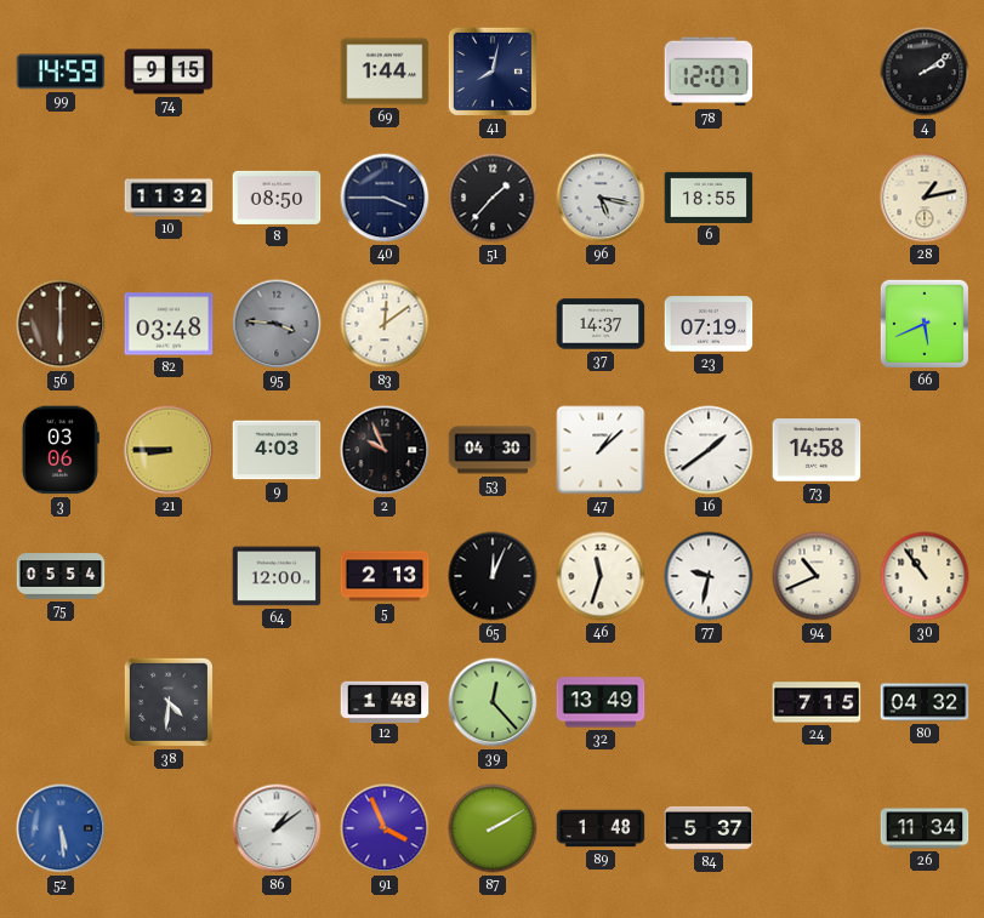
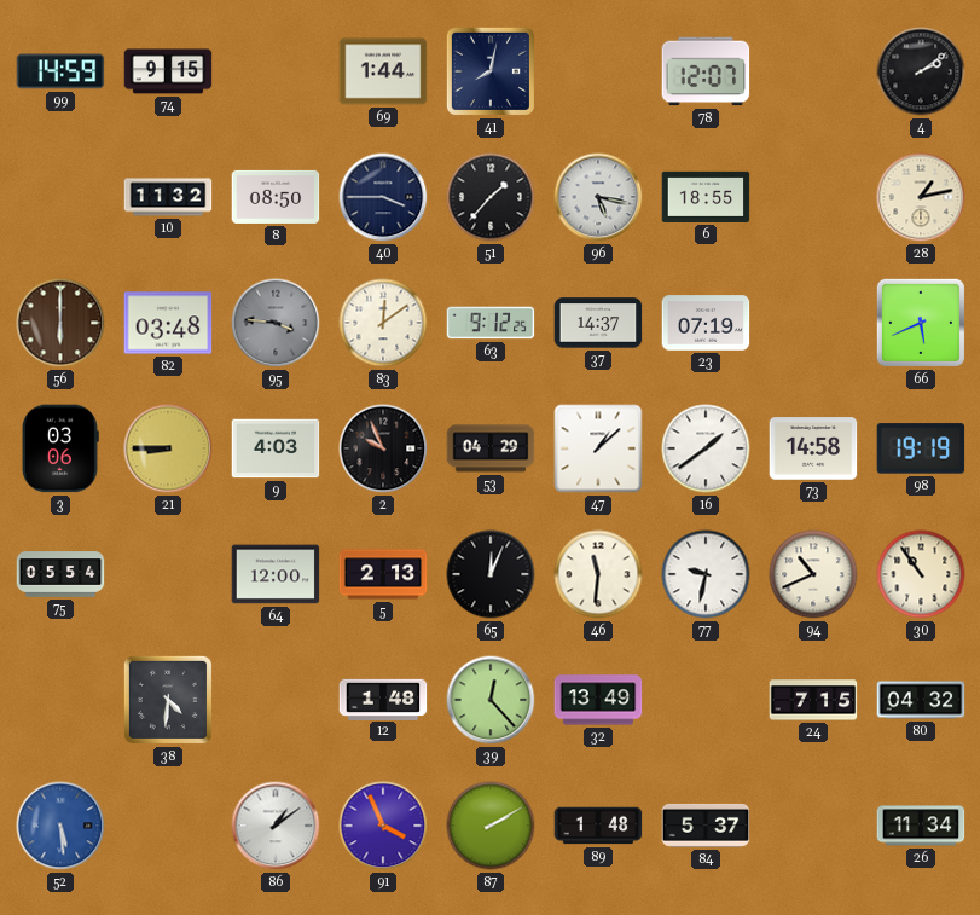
63: none -> 9:12
53: 04:30 -> 04:29
98: none -> 19:19
46: 11:33 -> 11:31
